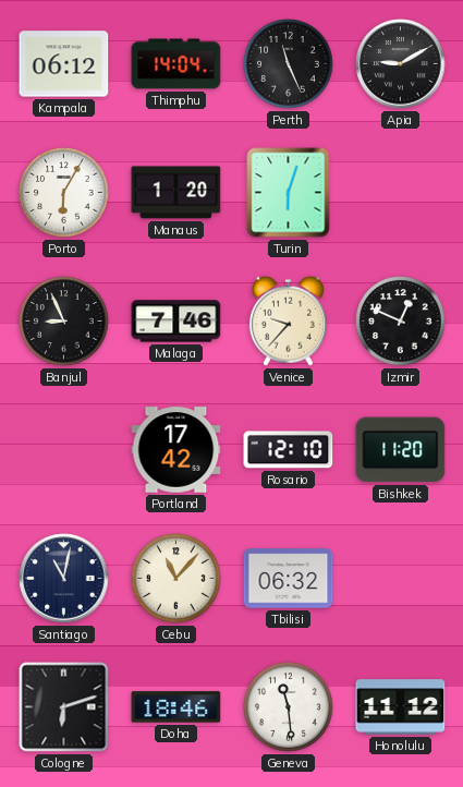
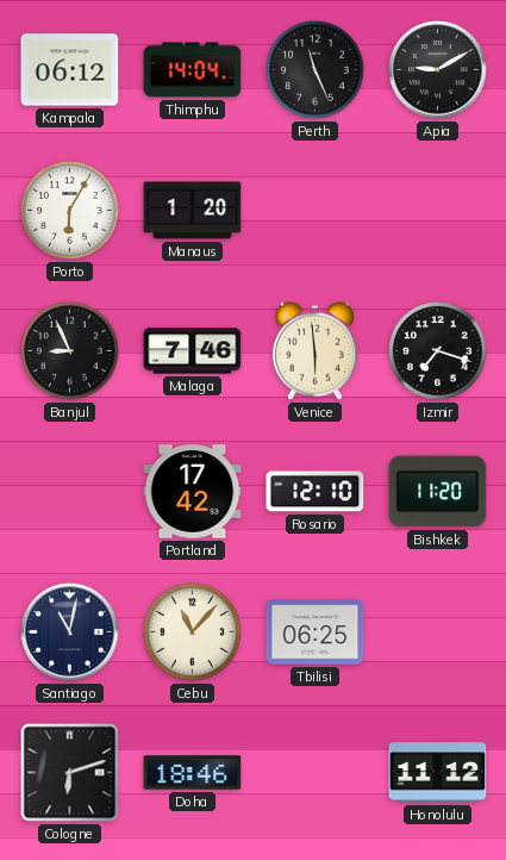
Turin: 6:03 -> none
Venice: 9:37 -> 5:59
Izmir: 12:49 -> 7:18
Tbilisi: 06:32 -> 06:25
Geneva: 11:29 -> none
